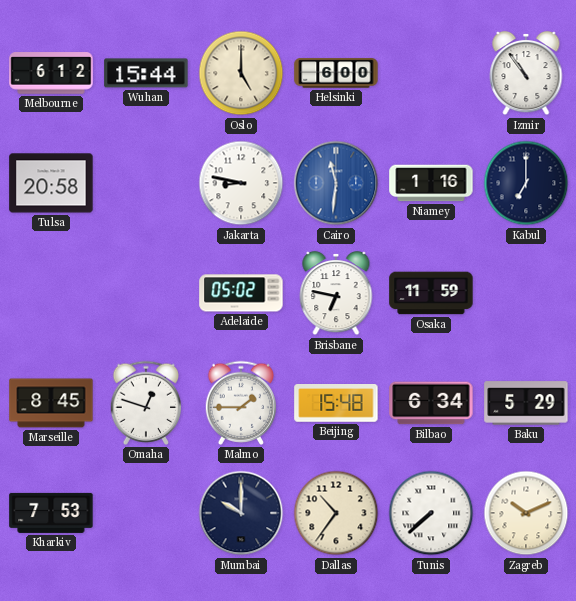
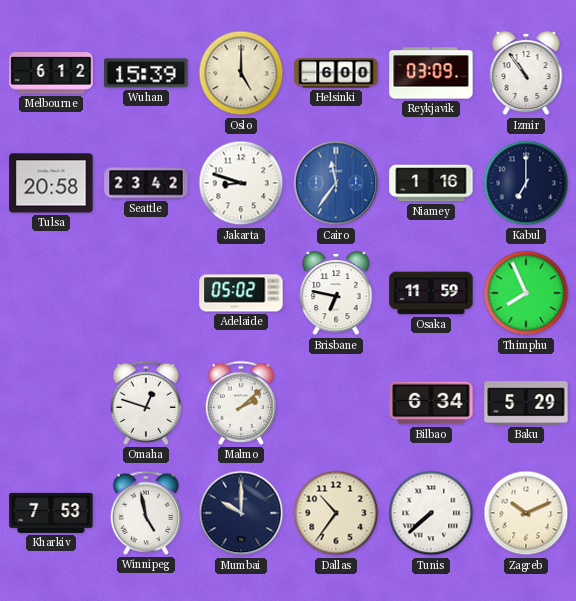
Wuhan: 15:44 -> 15:39
Reykjavik: none -> 03:09
Seattle: none -> 23:42
Jakarta: 8:47 -> 8:48
Cairo: 11:31 -> 11:36
Thimphu: none -> 7:56
Marseille: 8:45 -> none
Malmo: 1:45 -> 2:08
Beijing: 15:48 -> none
Winnipeg: none -> 4:58
